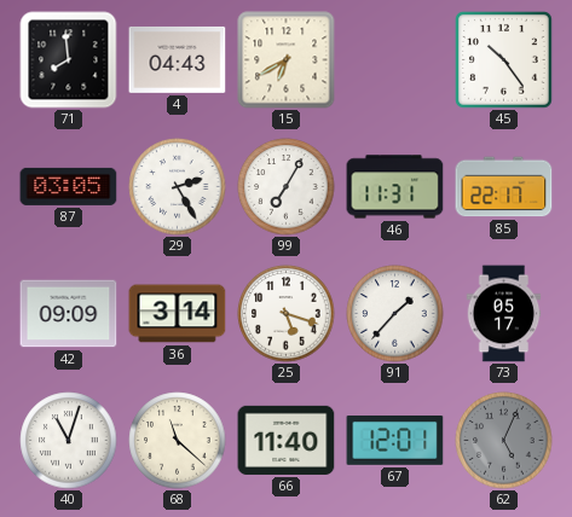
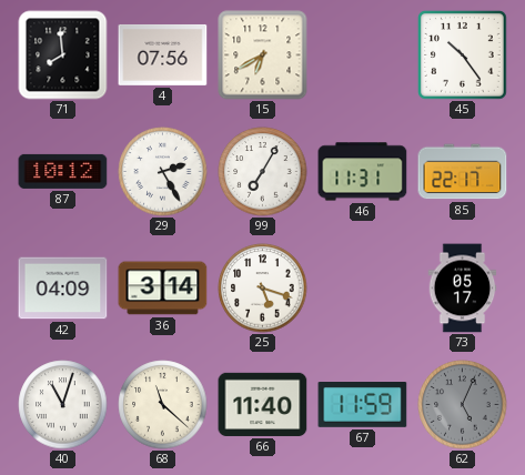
4: 04:43 -> 07:56
87: 03:05 -> 10:12
42: 09:09 -> 04:09
91: 1:37 -> none
67: 12:01 -> 11:59
